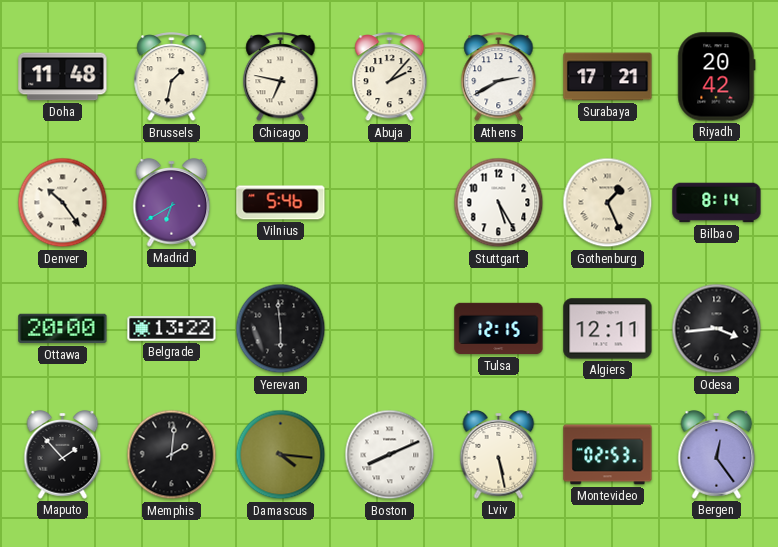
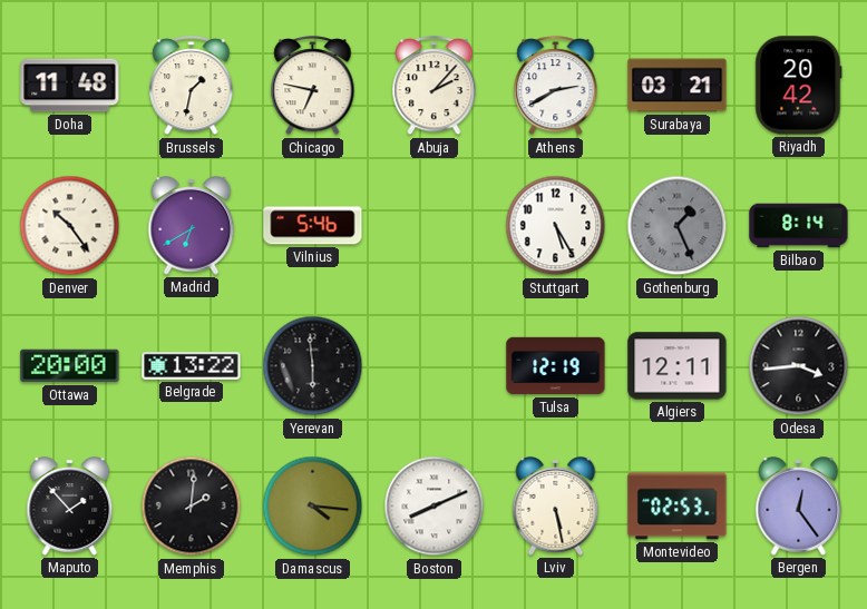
Surabaya: 17:21 -> 03:21
Gothenburg dial: cream -> grey
Tulsa: 12:15 -> 12:19
